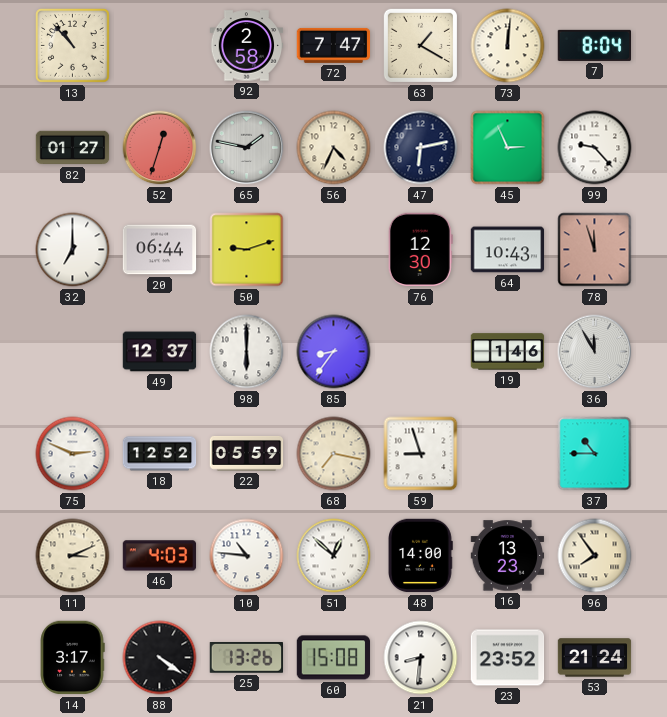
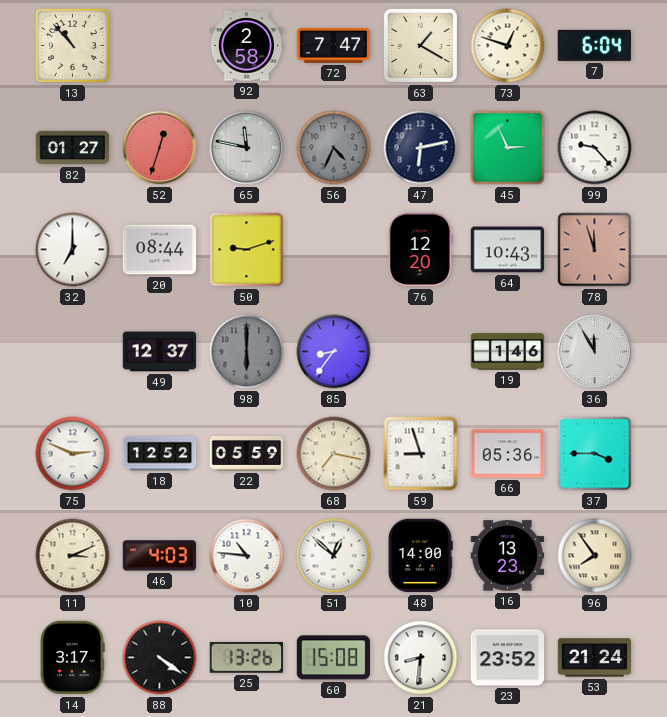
73: 12:01 -> 12:48
7: 8:04 -> 6:04
65: 1:47 -> 11:47
56 dial: cream -> grey
20: 06:44 -> 08:44
76: 12:30 -> 12:20
98 dial: white -> grey
66: none -> 05:36
37: 10:45 -> 3:45
